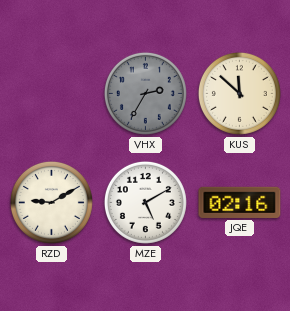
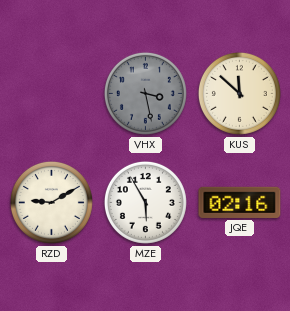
VHX: 2:35 -> 3:28
MZE: 5:10 -> 5:55
